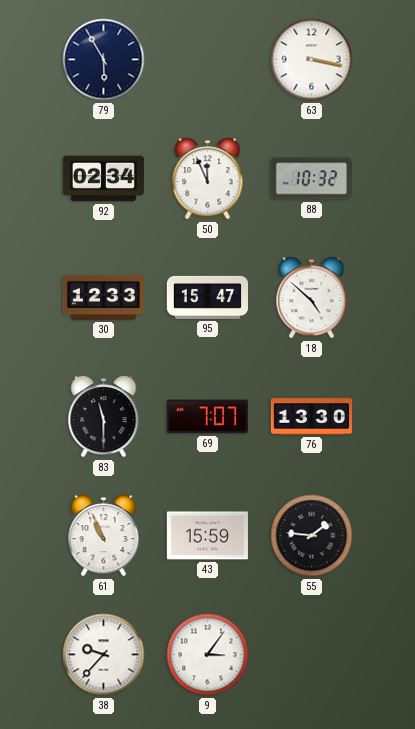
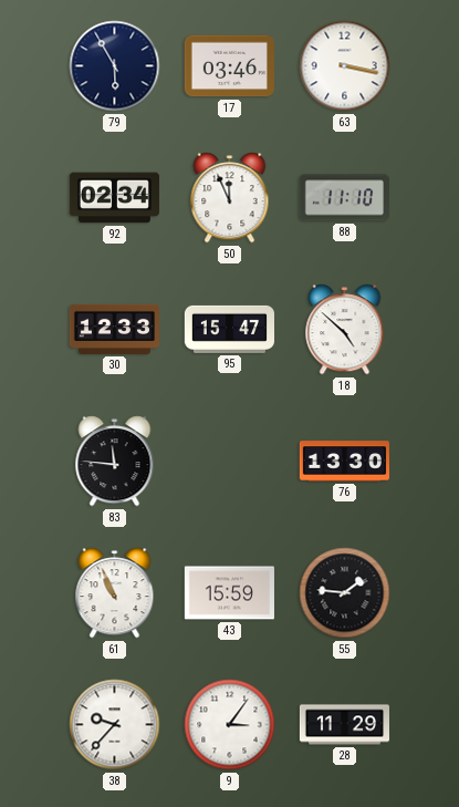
17: none -> 03:46
88: 10:32 -> 11:10
83: 11:30 -> 11:46
69: 7:07 -> none
28: none -> 11:29
